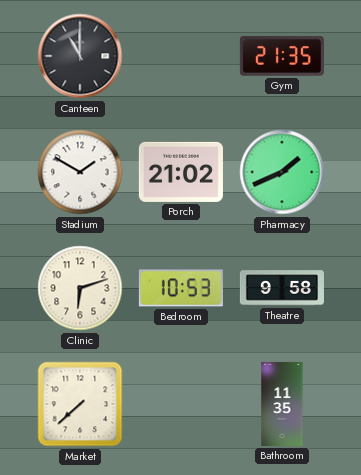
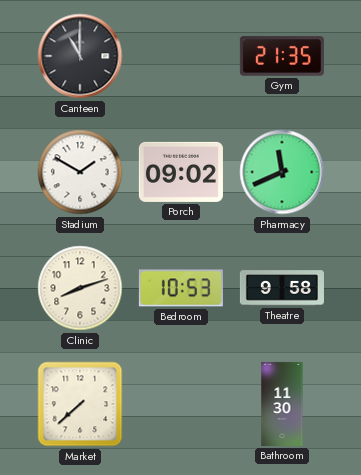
Porch: 21:02 -> 09:02
Pharmacy: 1:41 -> 11:41
Clinic: 6:12 -> 8:12
Bathroom: 11:35 -> 11:30
